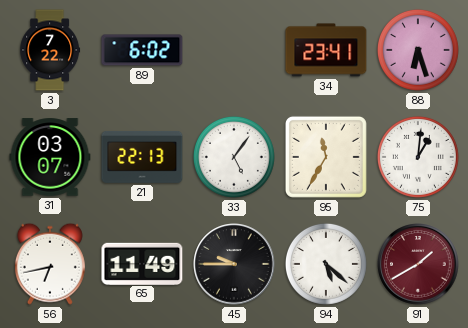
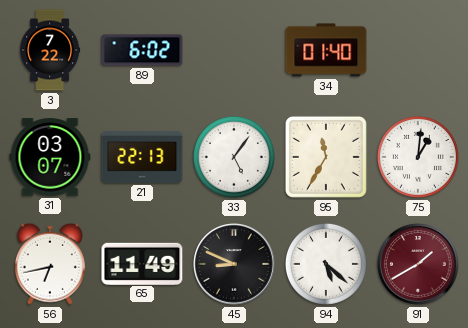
34: 23:41 -> 01:40
88: 6:27 -> none
45: 9:45 -> 8:49
